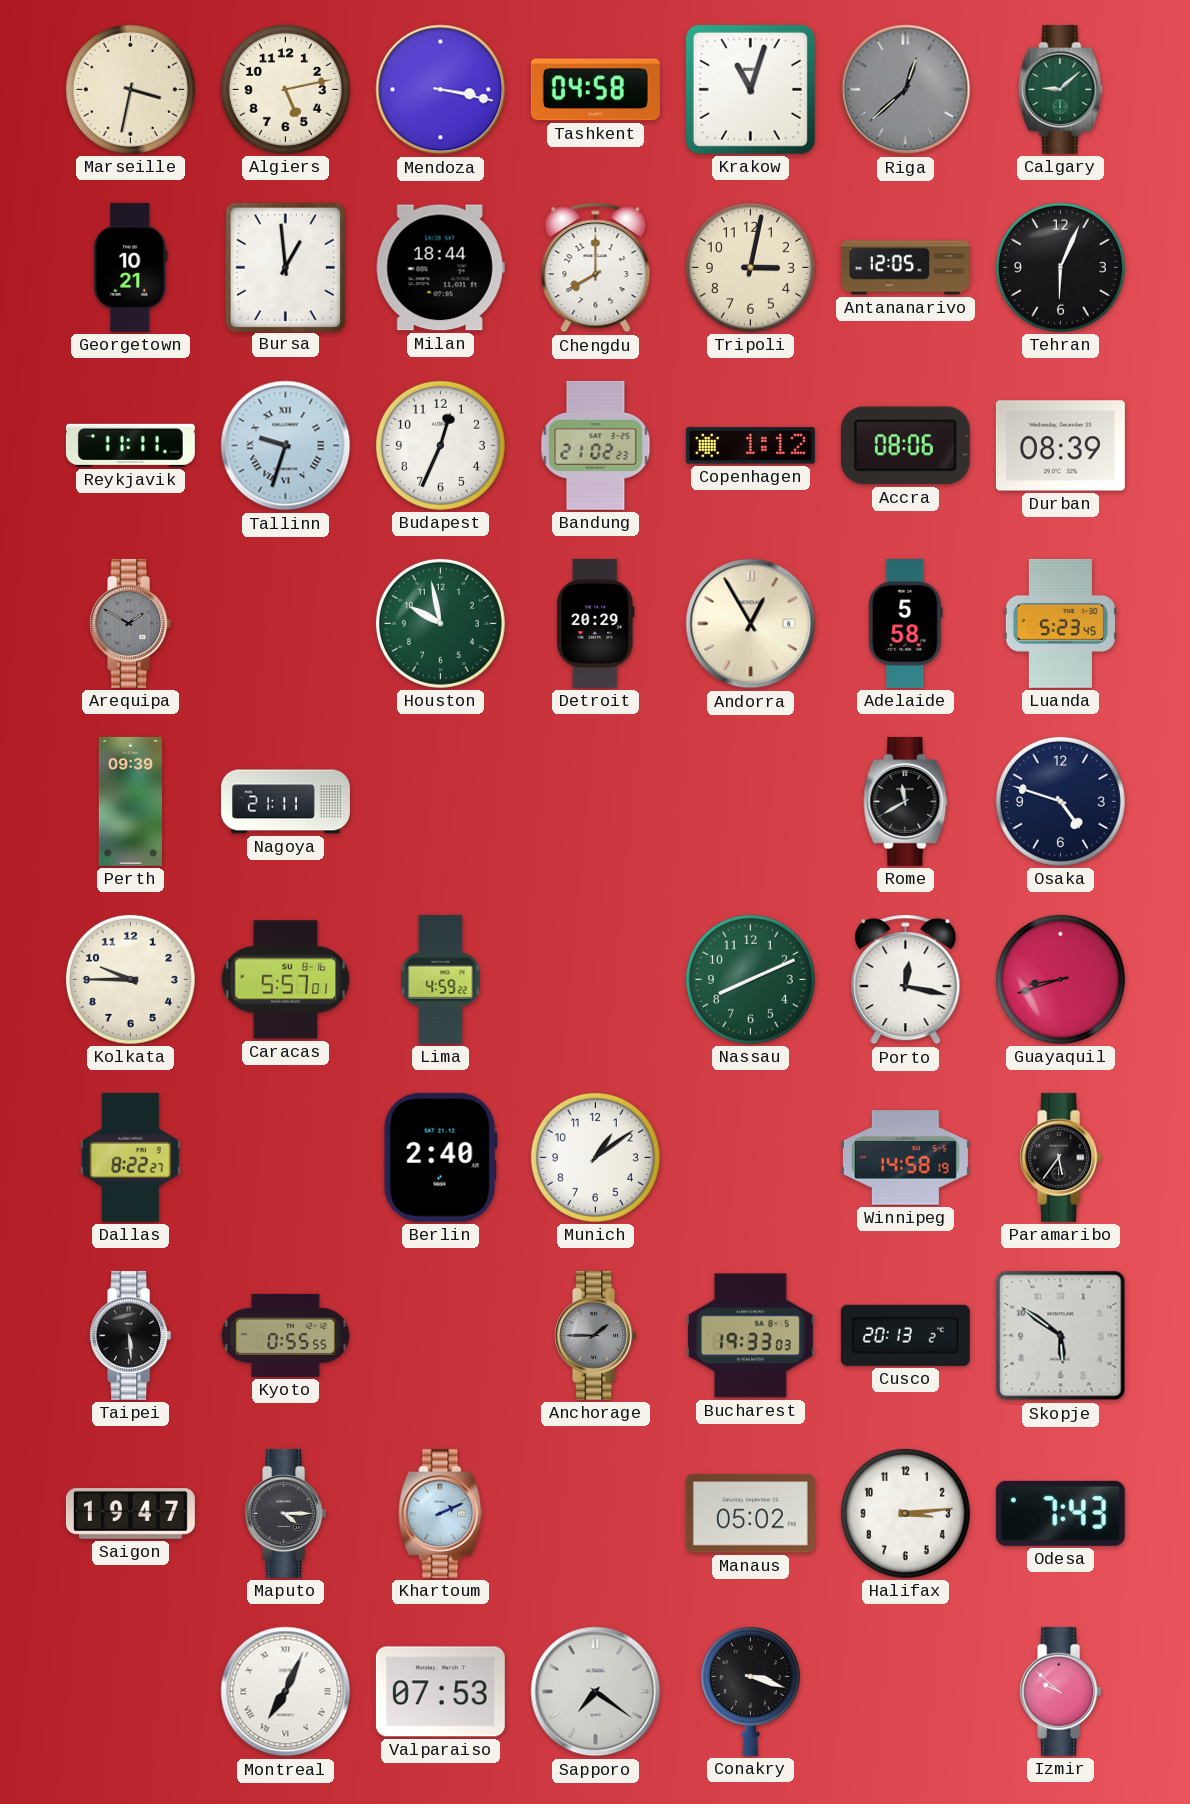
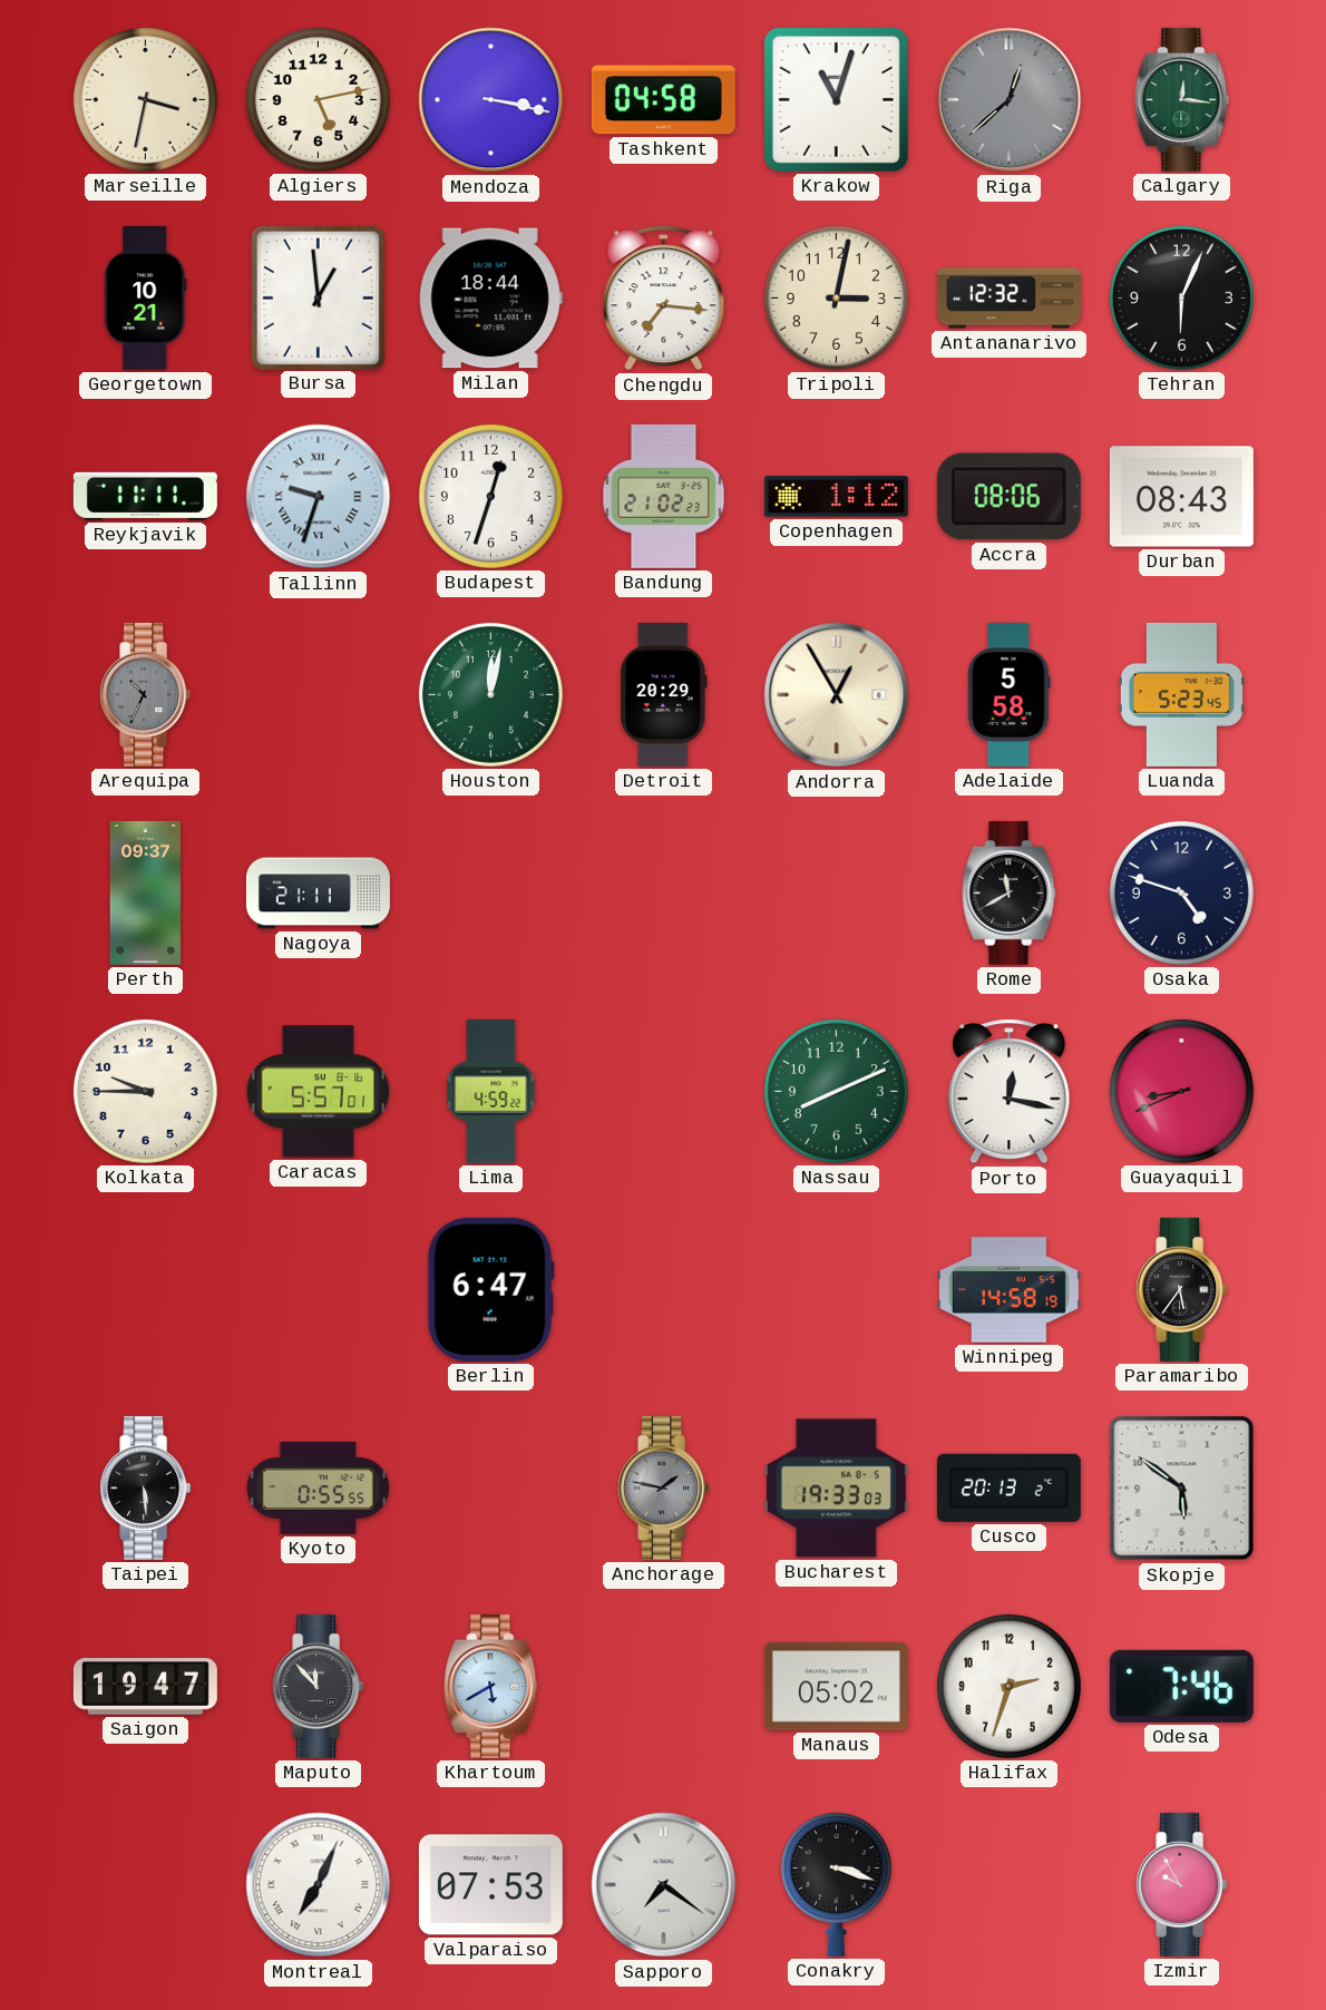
Calgary: 9:08 -> 12:16
Chengdu: 8:00 -> 7:16
Antananarivo: 12:05 -> 12:32
Budapest: 12:34 -> 12:33
Durban: 08:39 -> 08:43
Arequipa: 1:50 -> 10:34
Houston: 9:58 -> 12:02
Perth: 09:39 -> 09:37
Guayaquil: 8:42 -> 8:41
Dallas: 8:22 -> none
Berlin: 2:40 -> 6:47
Munich: 1:09 -> none
Anchorage: 1:45 -> 1:47
Maputo: 4:15 -> 11:53
Khartoum: 2:11 -> 5:40
Halifax: 3:14 -> 2:33
Odesa: 7:43 -> 7:46
Izmir: 9:52 -> 9:55
